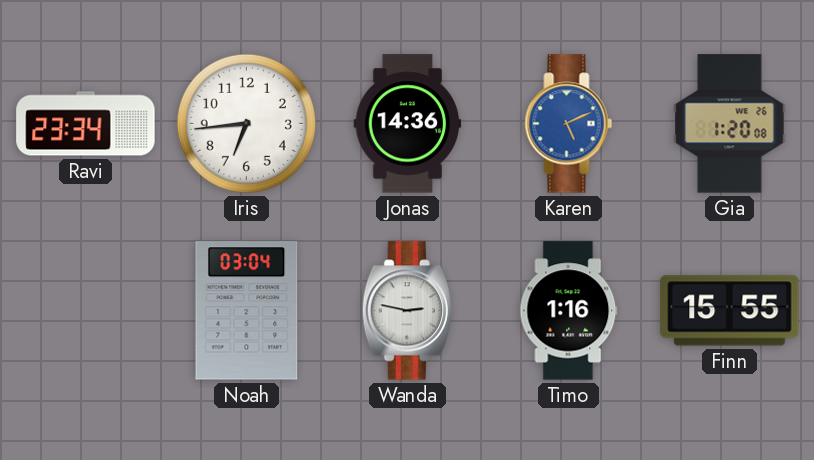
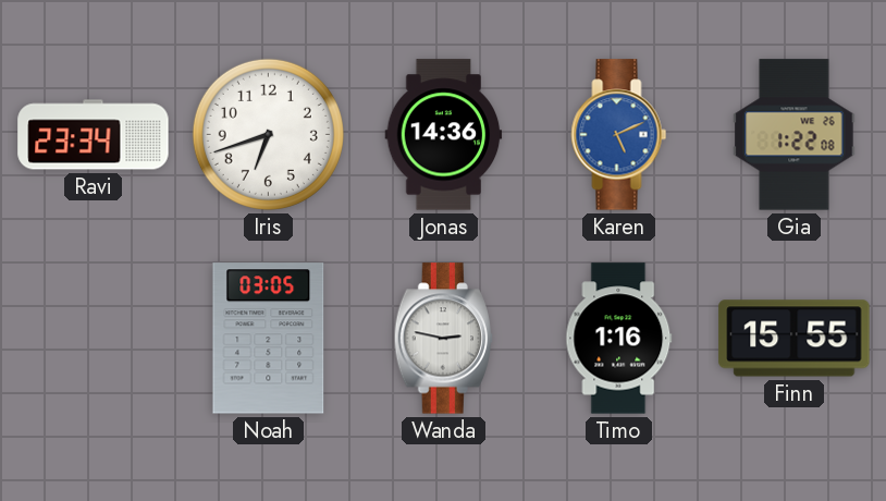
Iris: 6:44 -> 6:42
Gia: 1:20 -> 1:22
Noah: 03:04 -> 03:05
